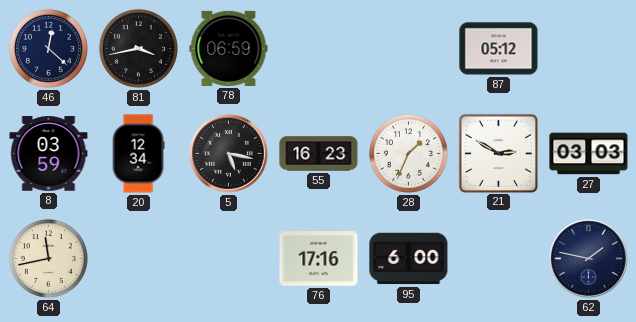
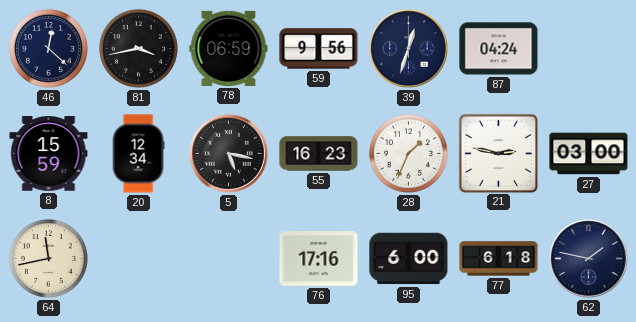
59: none -> 9:56
39: none -> 12:33
87: 05:12 -> 04:24
8: 03:59 -> 15:59
21: 2:50 -> 2:47
27: 03:03 -> 03:00
77: none -> 6:18
